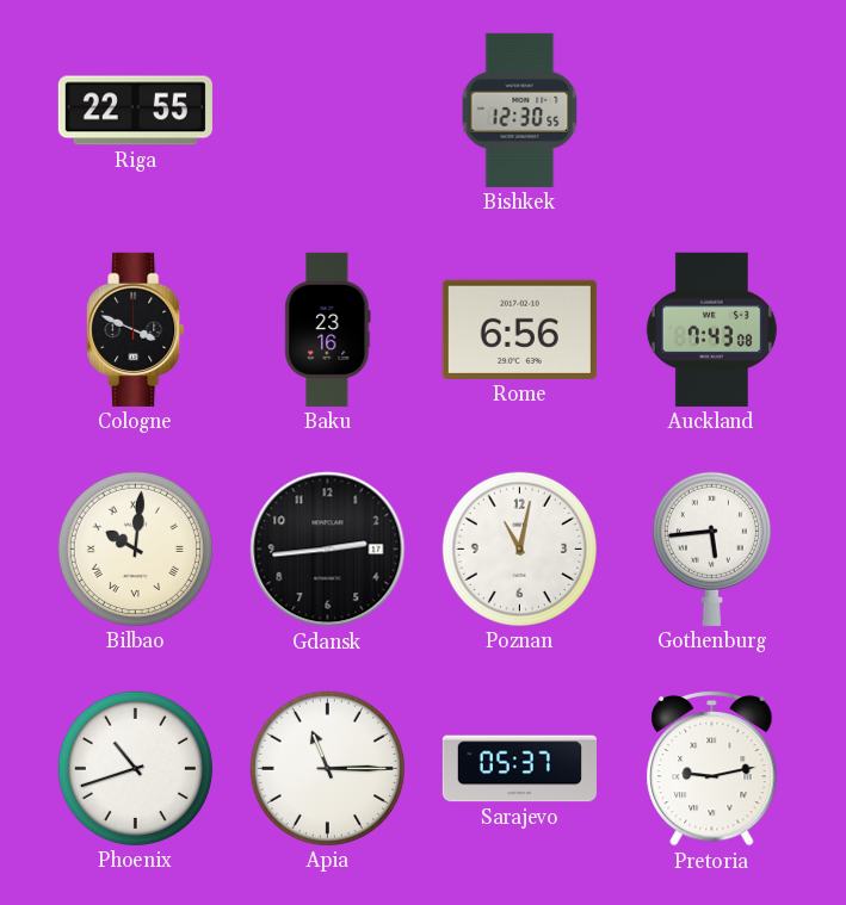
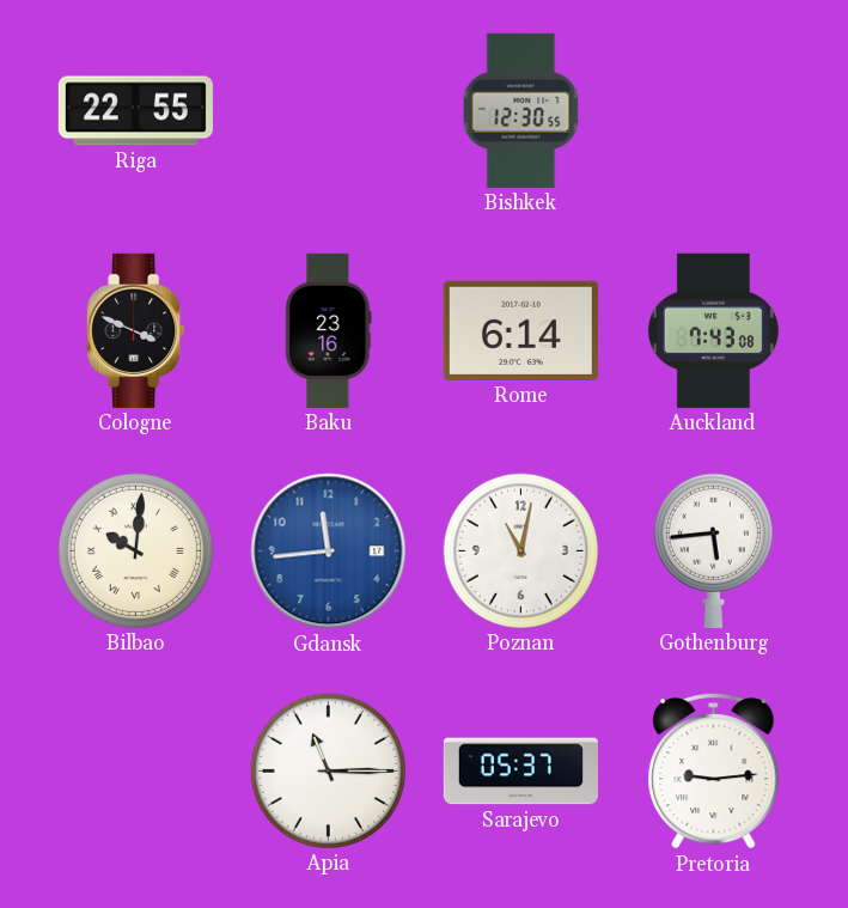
Rome: 6:56 -> 6:14
Gdansk: 2:44 -> 11:44
Gdansk dial: black -> blue
Phoenix: 10:42 -> none
Pretoria: 9:13 -> 9:14
